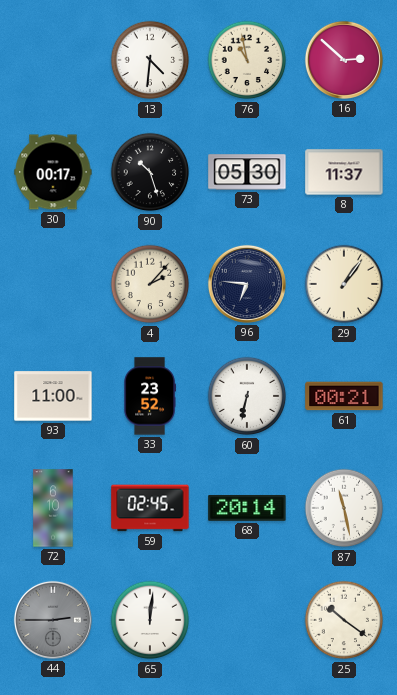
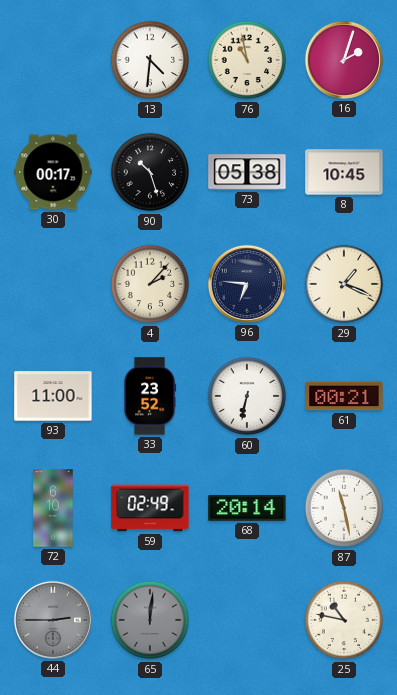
16: 2:52 -> 2:03
73: 05:30 -> 05:38
8: 11:37 -> 10:45
29: 1:06 -> 1:19
59: 02:45 -> 02:49
65 dial: white -> grey
25: 10:21 -> 10:47
